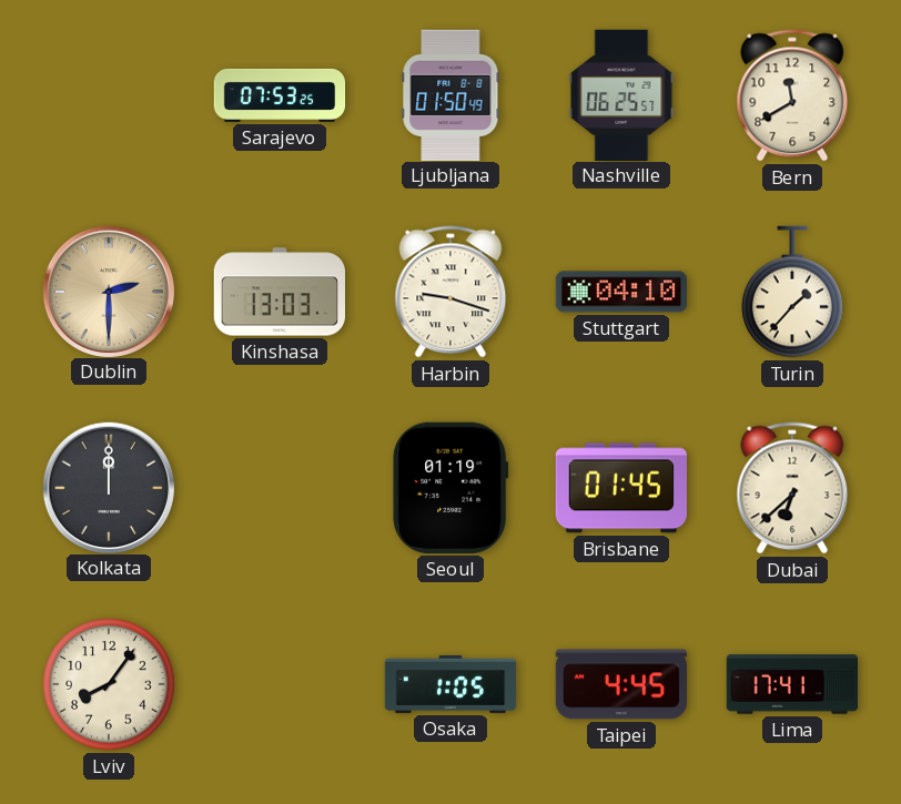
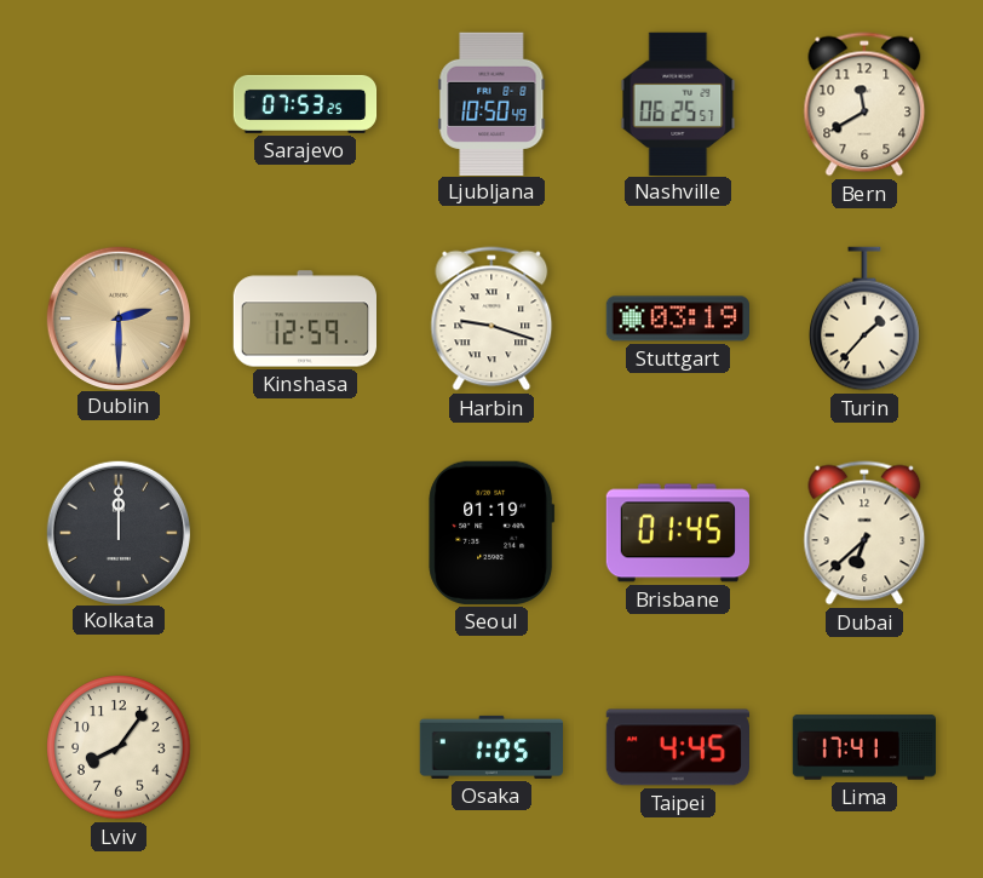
Ljubljana: 01:50 -> 10:50
Kinshasa: 13:03 -> 12:59
Stuttgart: 04:10 -> 03:19
